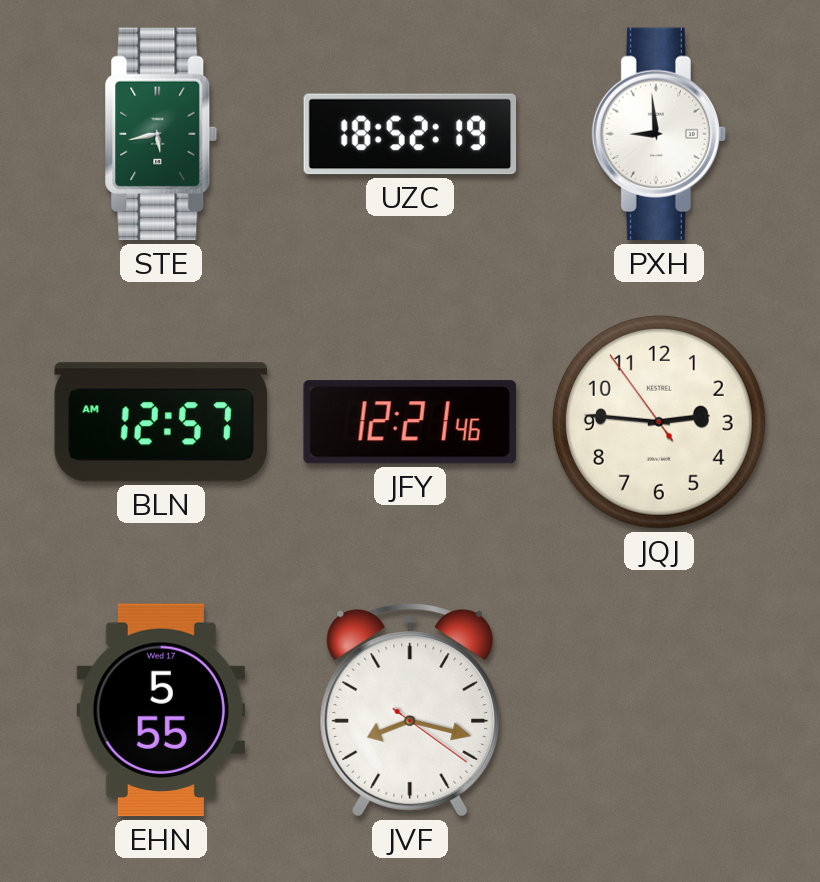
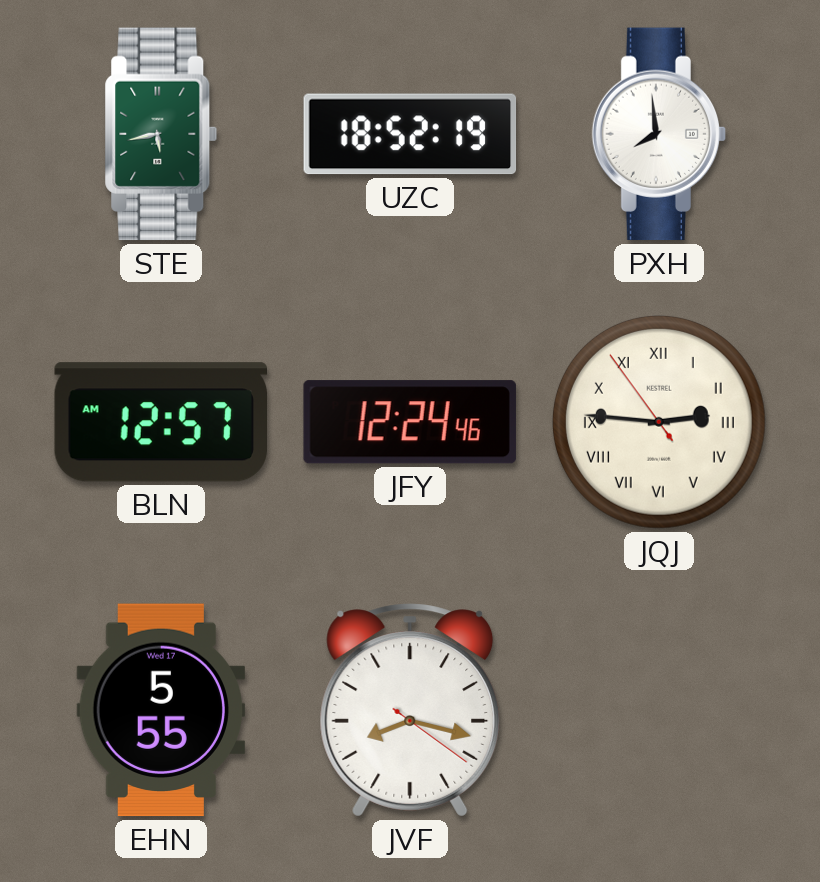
PXH: 8:59 -> 7:59
JFY: 12:21 -> 12:24
JQJ numerals: Arabic -> Roman
